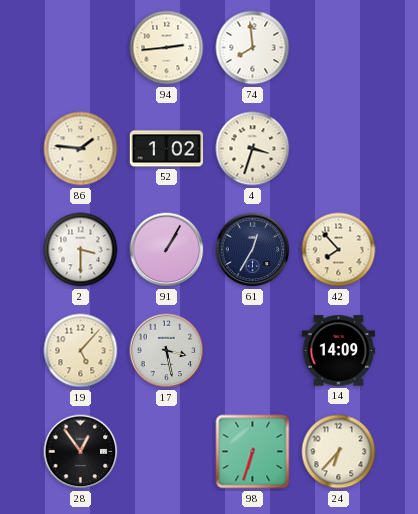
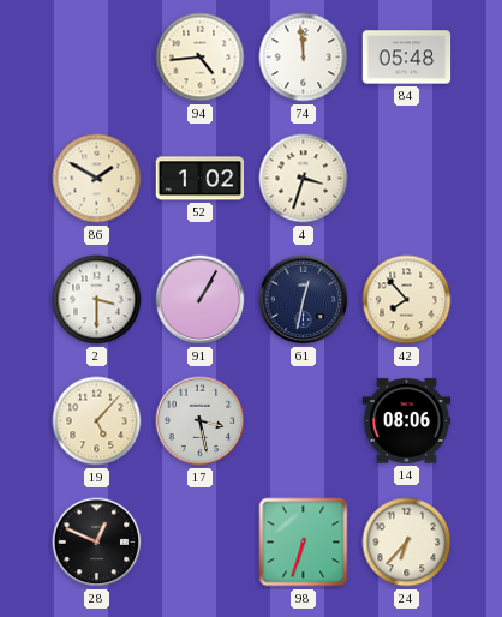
94: 2:44 -> 4:44
74: 7:59 -> 11:59
84: none -> 05:48
86: 1:46 -> 1:50
61: 12:35 -> 12:32
14: 14:09 -> 08:06
28: 12:54 -> 12:49
